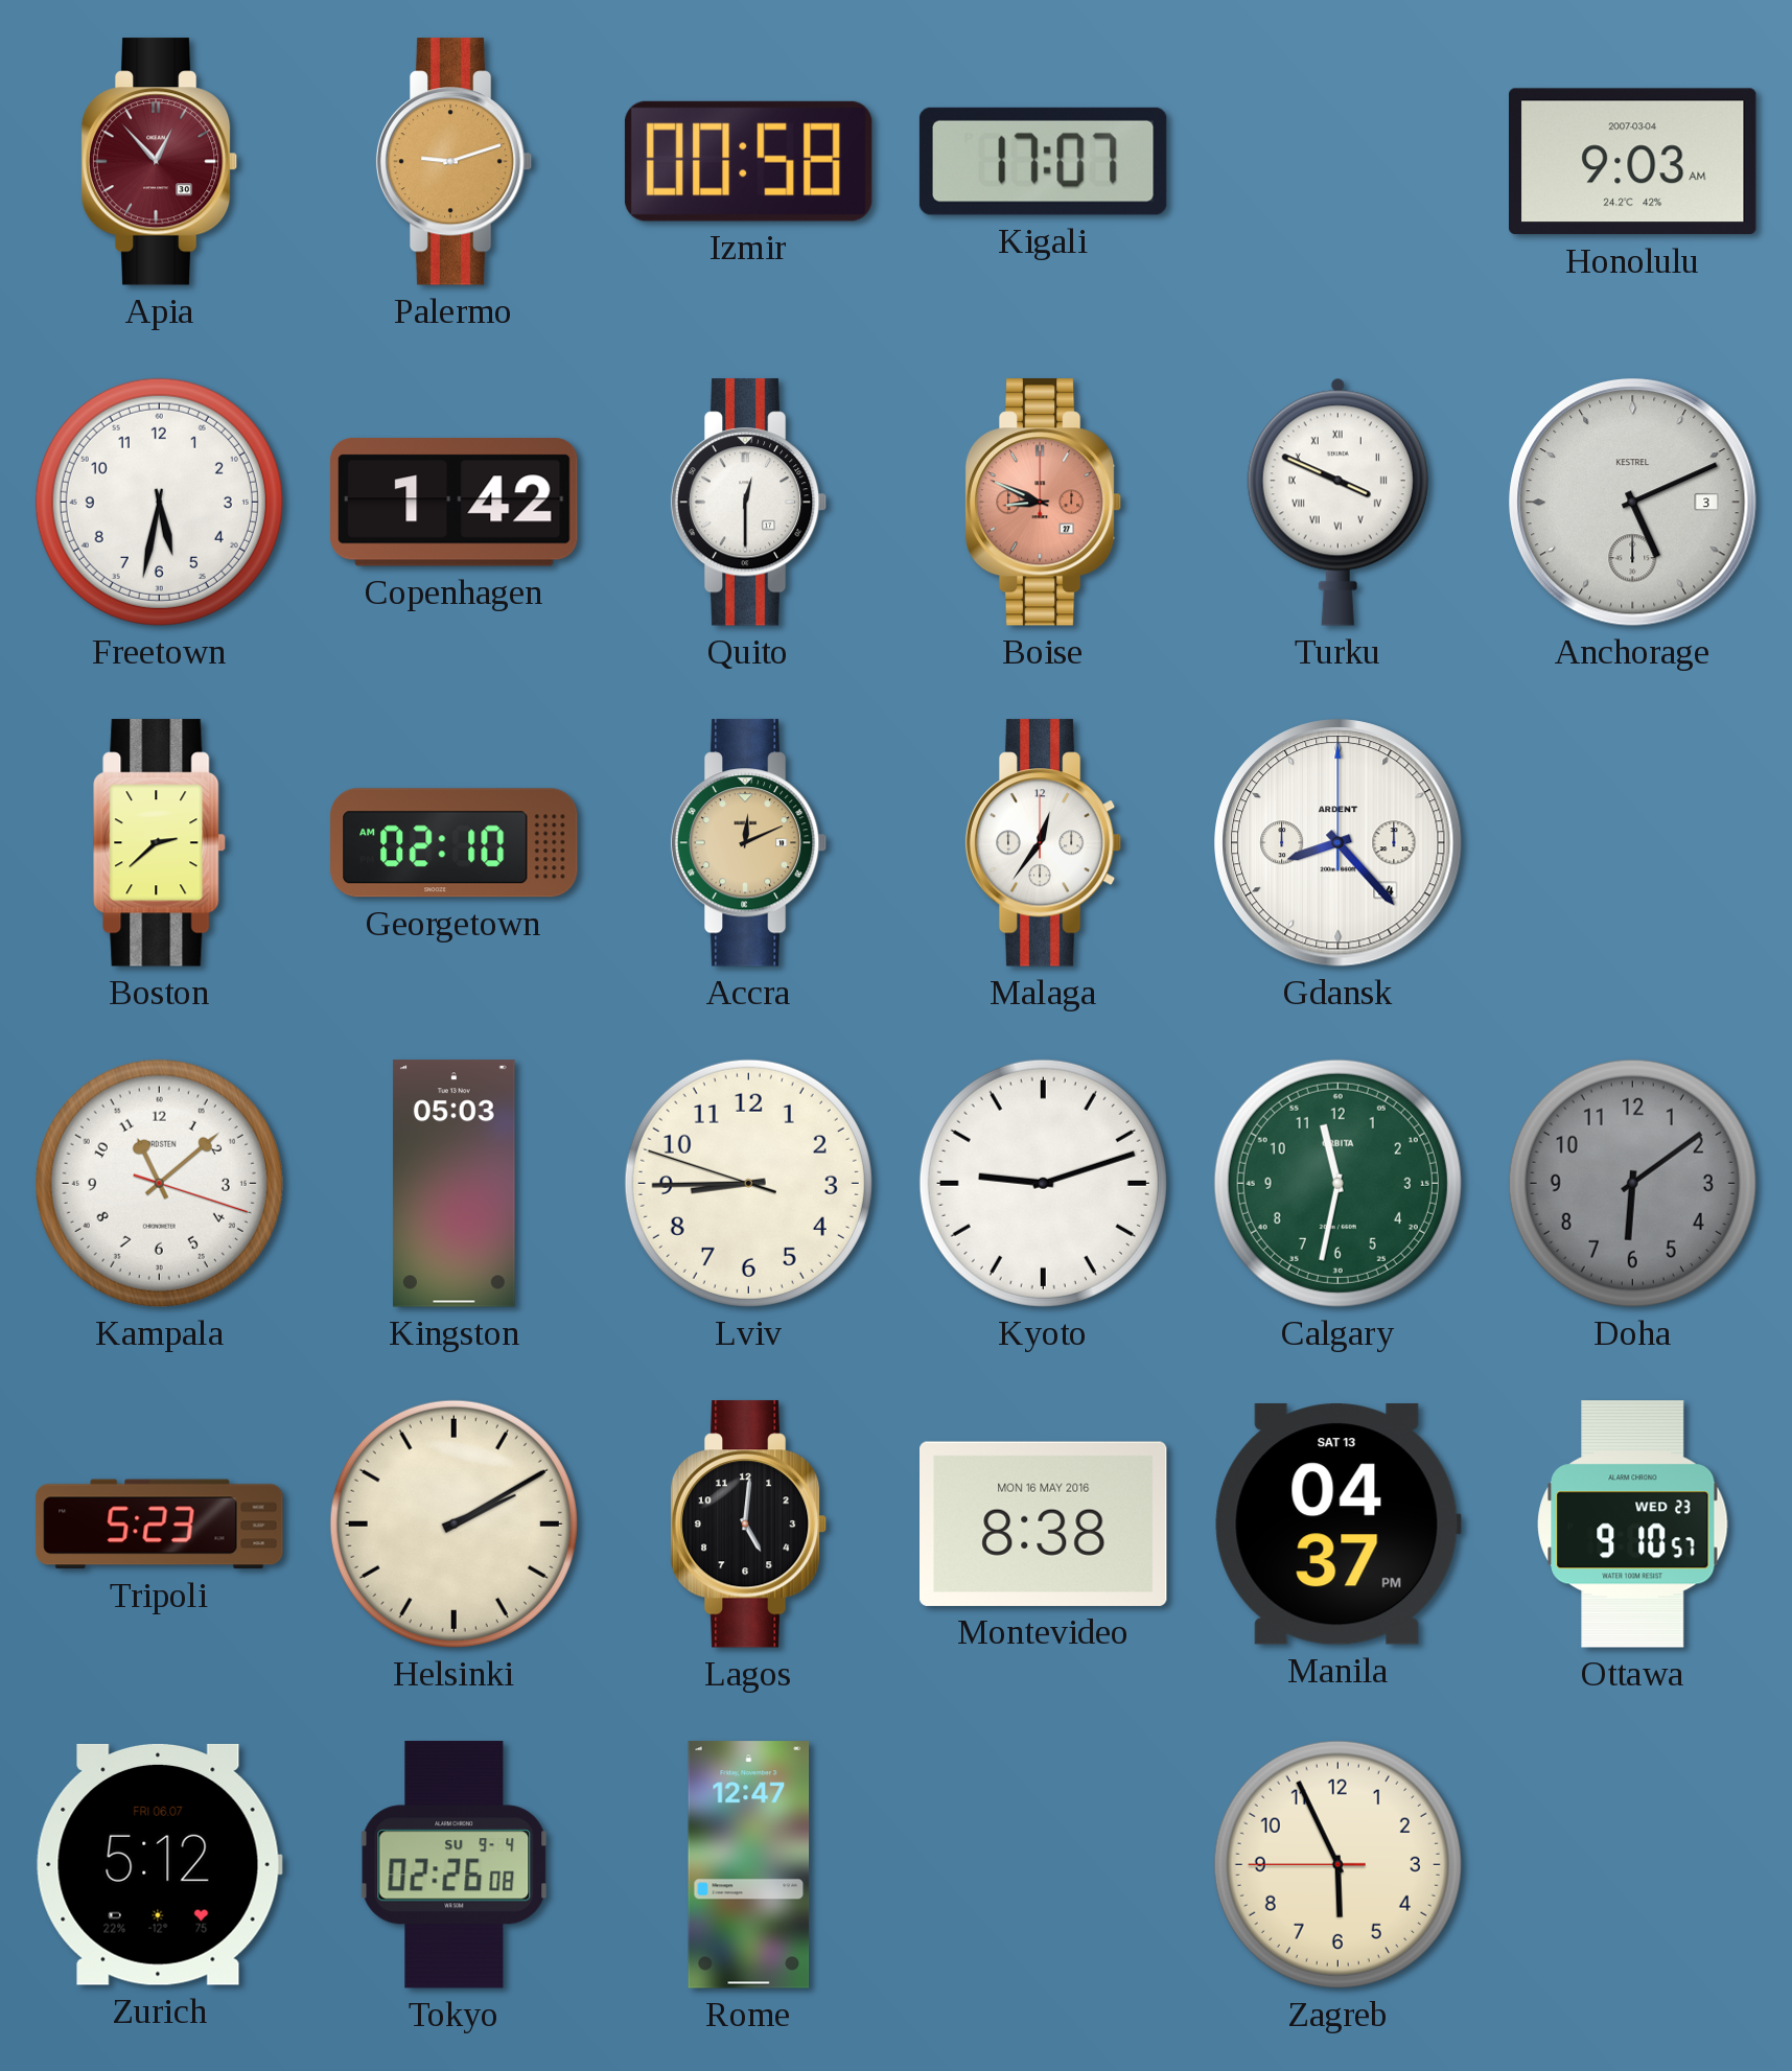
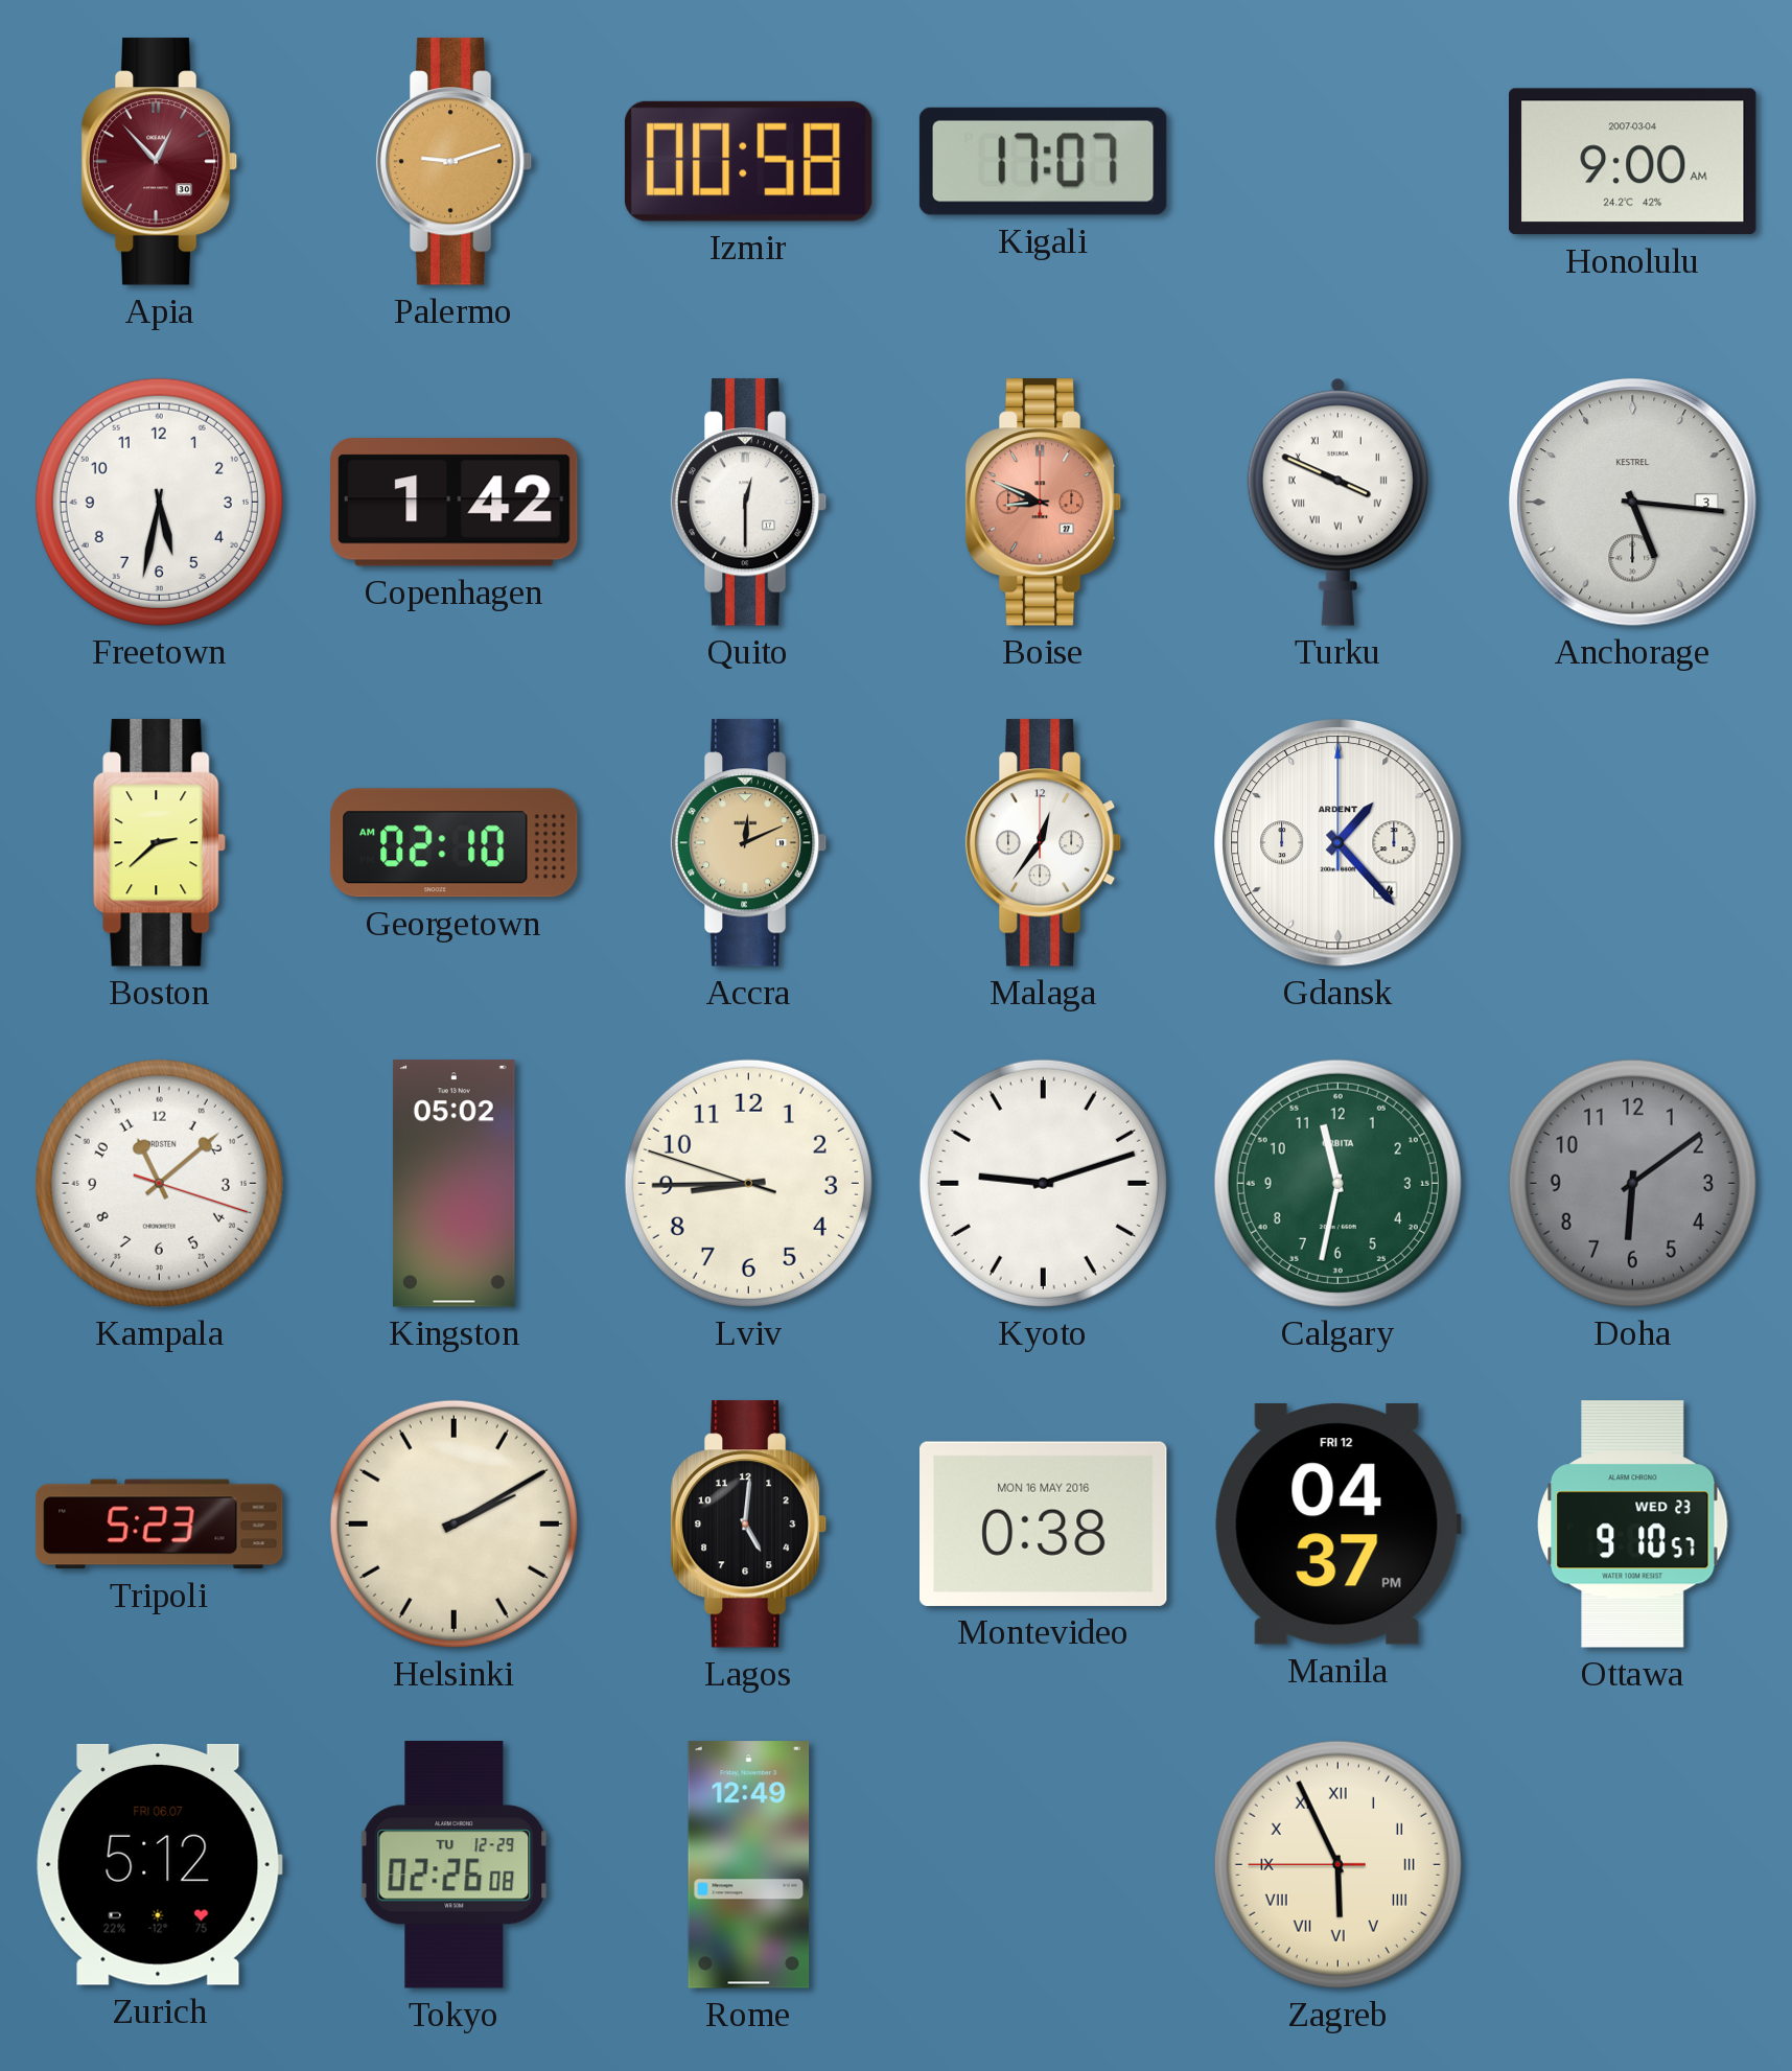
Honolulu: 9:03 -> 9:00
Anchorage: 5:11 -> 5:16
Gdansk: 8:23 -> 1:23
Kingston: 05:03 -> 05:02
Montevideo: 8:38 -> 0:38
Manila date: SAT 13 -> FRI 12
Tokyo date: SU 9-4 -> TU 12-29
Rome: 12:47 -> 12:49
Zagreb numerals: Arabic -> Roman
